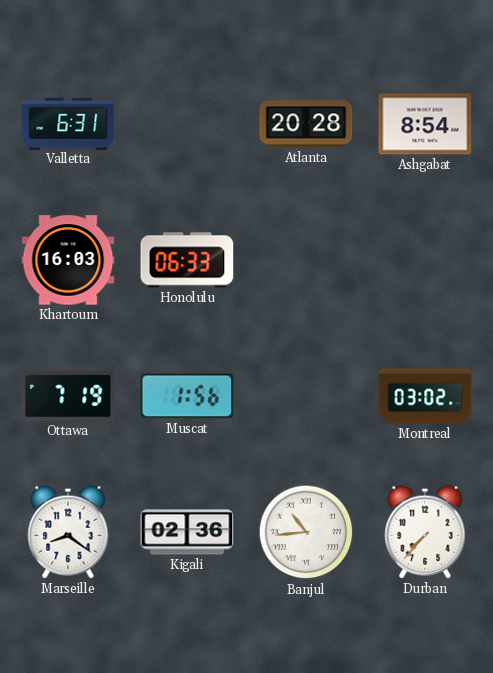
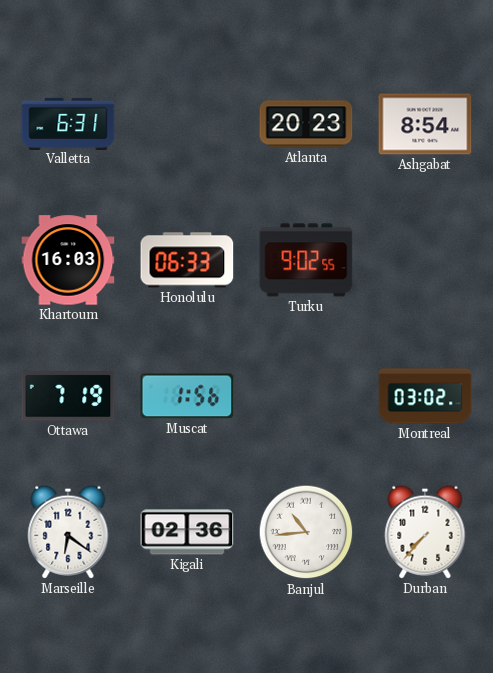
Atlanta: 20:28 -> 20:23
Turku: none -> 9:02
Marseille: 8:21 -> 6:21
